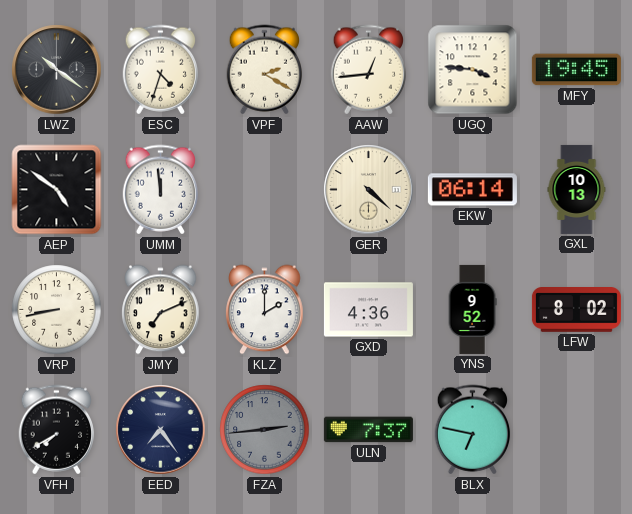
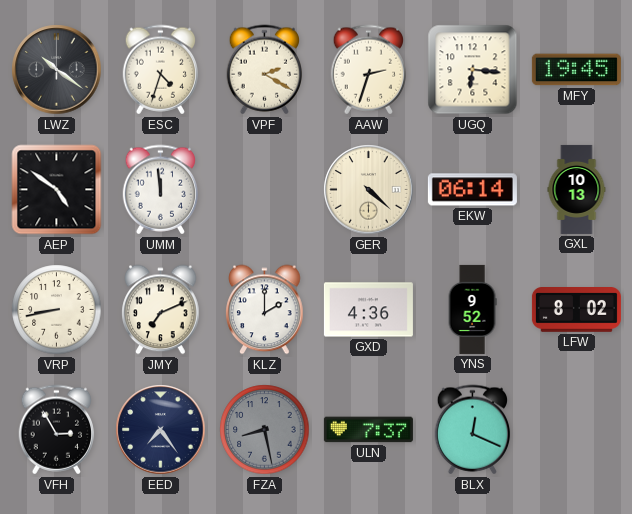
AAW: 12:44 -> 2:33
UGQ: 3:46 -> 6:16
VFH: 7:40 -> 2:55
FZA: 2:44 -> 8:28
BLX: 6:47 -> 12:19
